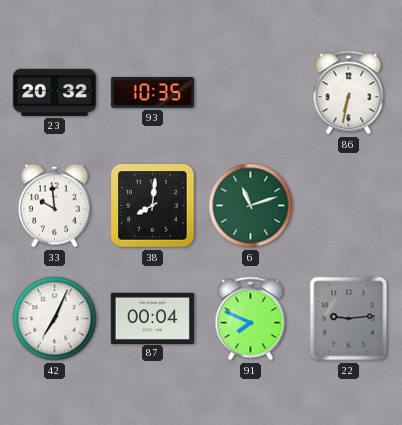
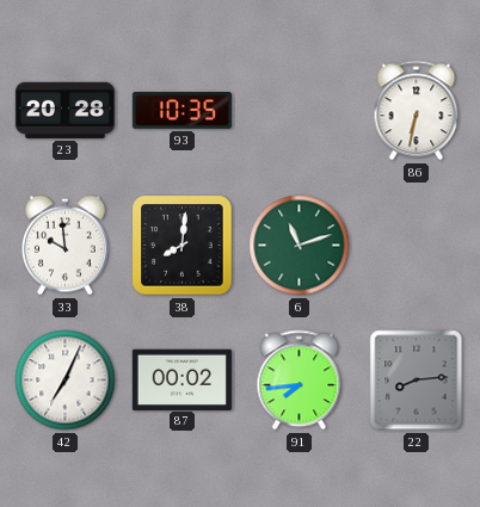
23: 20:32 -> 20:28
87: 00:04 -> 00:02
91: 7:49 -> 7:44
22: 9:14 -> 8:14
